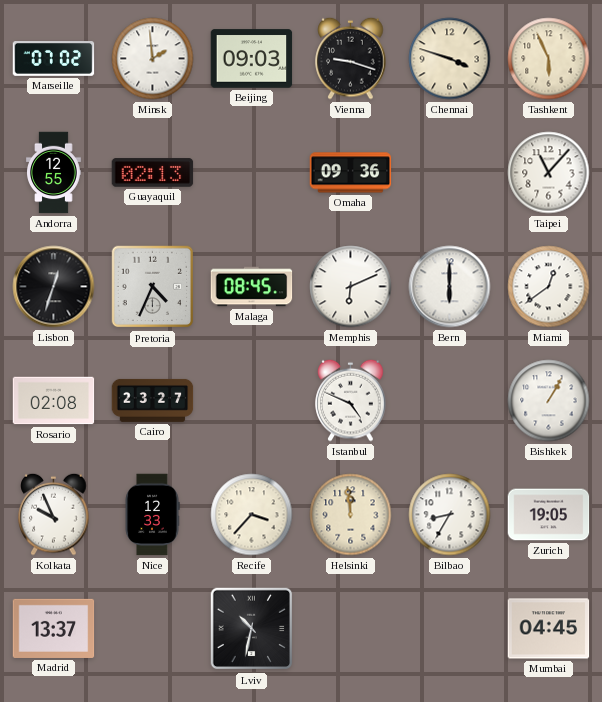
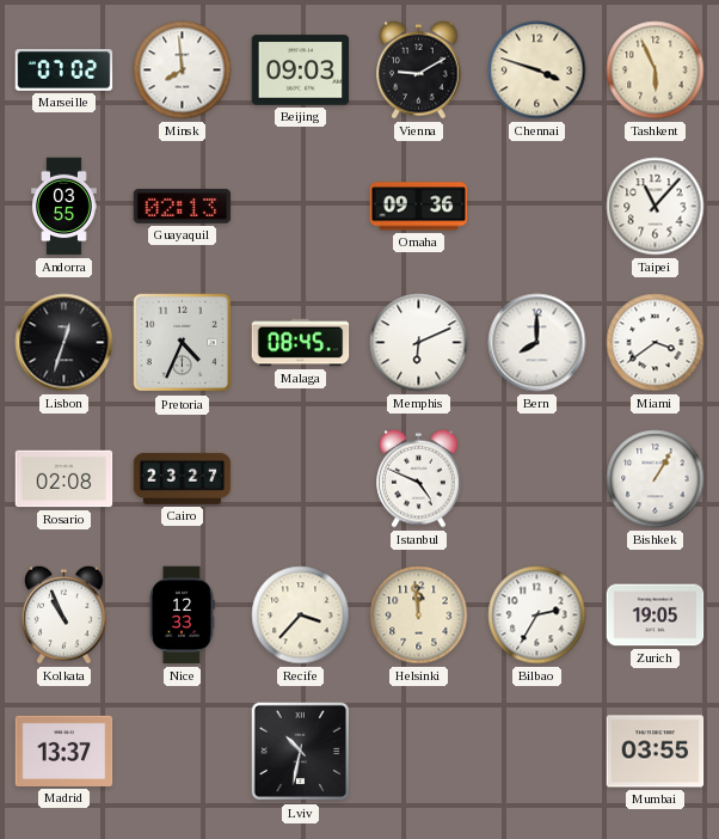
Minsk: 1:59 -> 7:59
Vienna: 9:18 -> 9:10
Andorra: 12:55 -> 03:55
Bern: 6:00 -> 8:00
Miami: 12:39 -> 3:39
Kolkata: 9:56 -> 10:56
Bilbao: 8:35 -> 2:35
Mumbai: 04:45 -> 03:55
